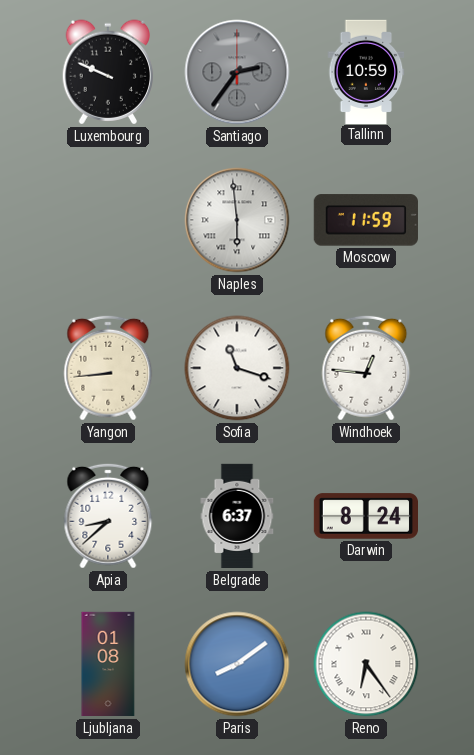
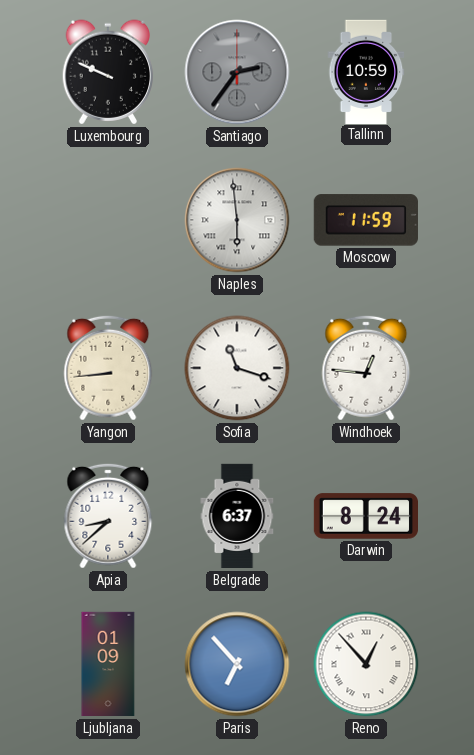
Ljubljana: 01:08 -> 01:09
Paris: 8:09 -> 6:53
Reno: 6:24 -> 12:53
